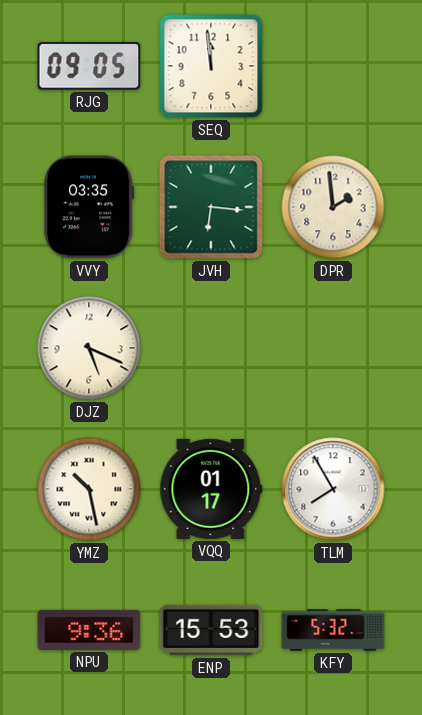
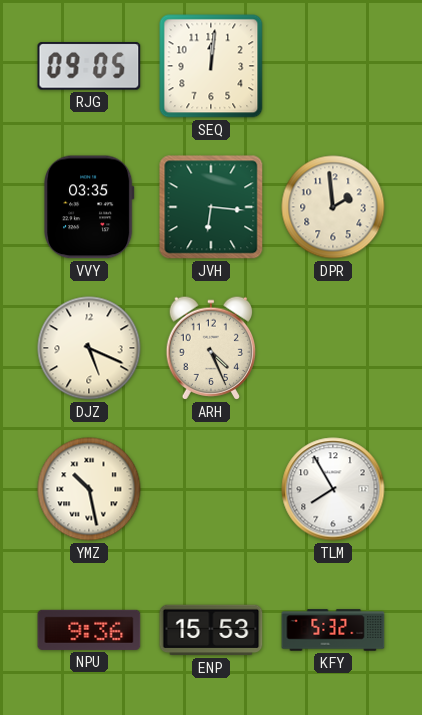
SEQ: 11:59 -> 12:01
ARH: none -> 4:26
VQQ: 01:17 -> none
